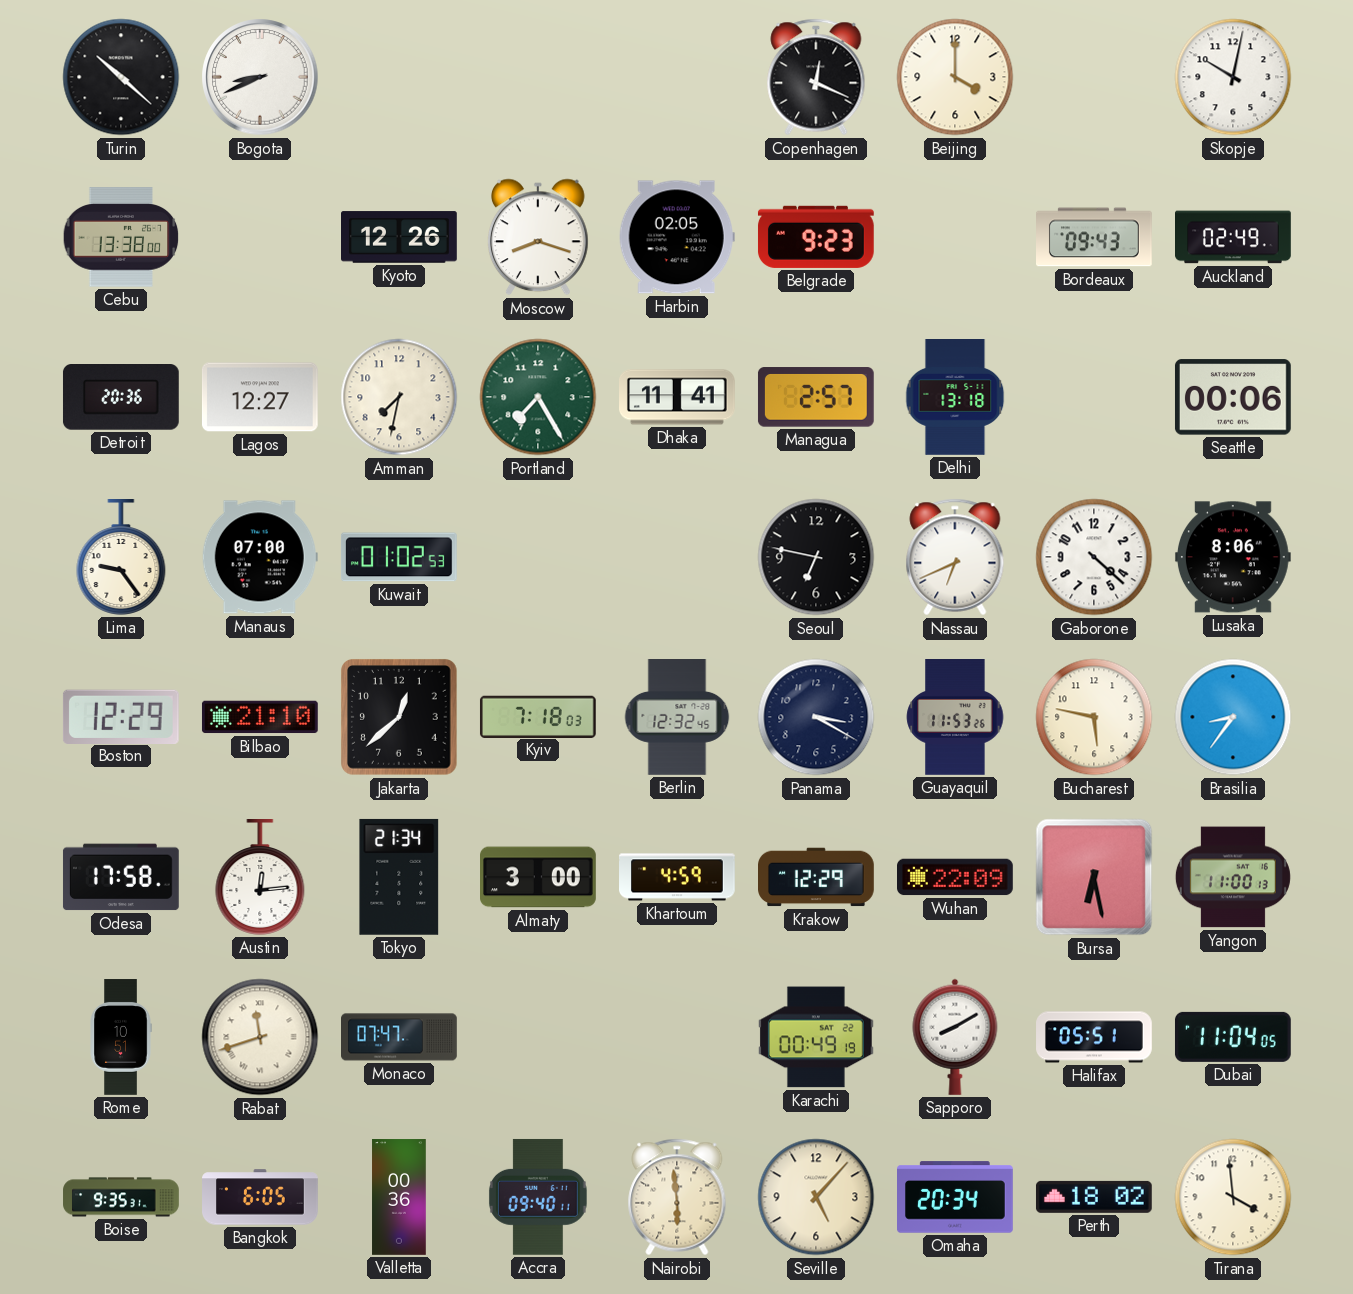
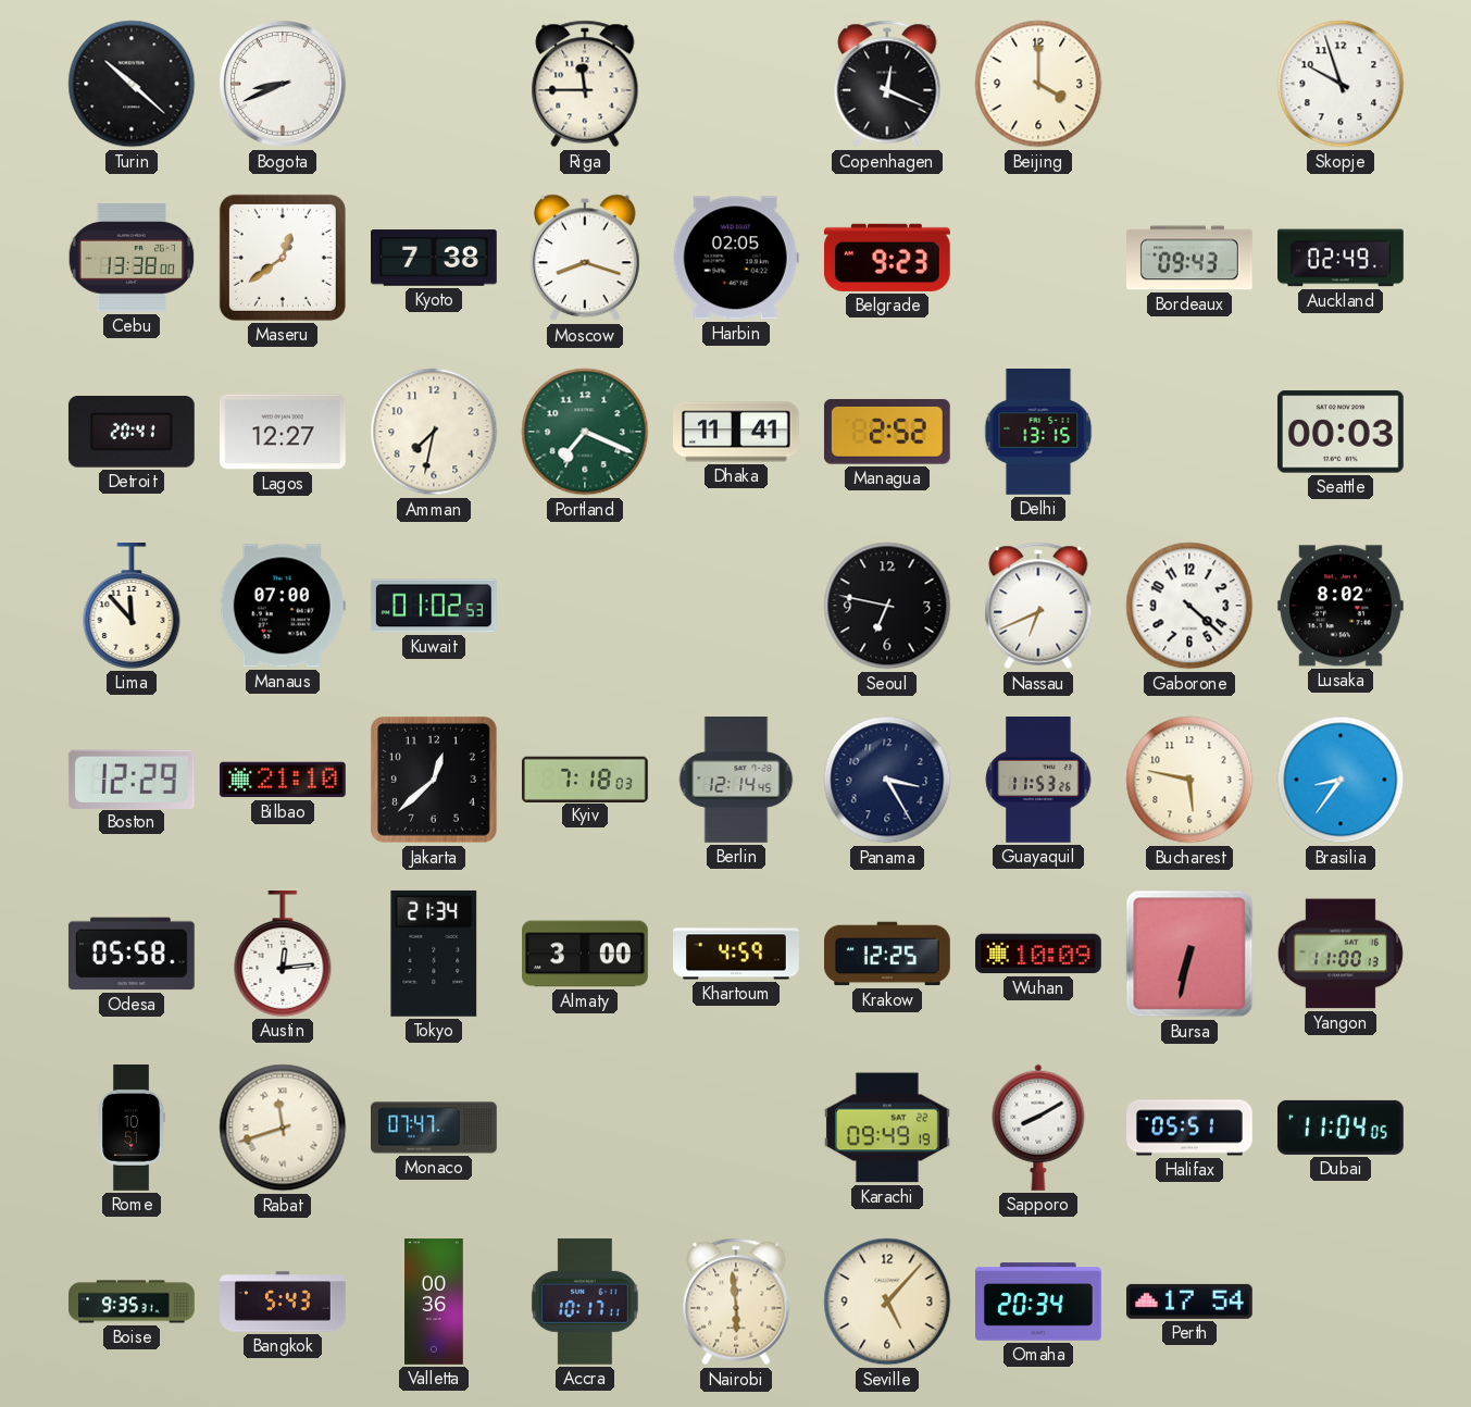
Riga: none -> 11:45
Skopje: 10:02 -> 9:57
Maseru: none -> 12:39
Kyoto: 12:26 -> 7:38
Detroit: 20:36 -> 20:41
Portland: 7:25 -> 7:19
Managua: 2:57 -> 2:52
Delhi: 13:18 -> 13:15
Seattle: 00:06 -> 00:03
Lima: 9:24 -> 11:53
Lusaka: 8:06 -> 8:02
Berlin: 12:32 -> 12:14
Panama: 3:20 -> 3:25
Odesa: 17:58 -> 05:58
Krakow: 12:29 -> 12:25
Wuhan: 22:09 -> 10:09
Bursa: 6:28 -> 6:32
Karachi: 00:49 -> 09:49
Bangkok: 6:05 -> 5:43
Accra: 09:40 -> 10:17
Perth: 18:02 -> 17:54
Tirana: 3:59 -> none
